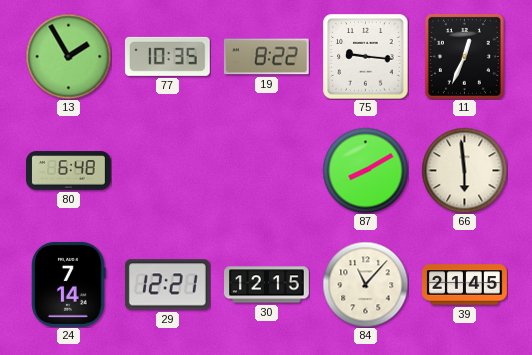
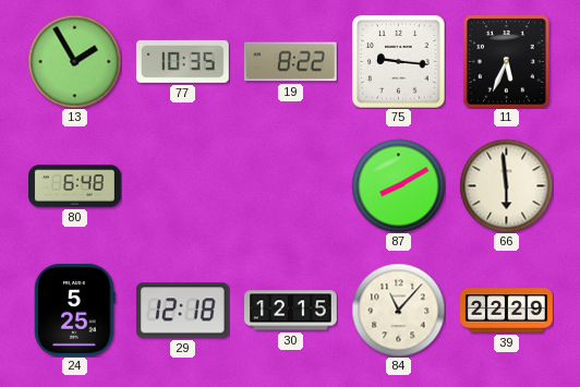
11: 12:34 -> 5:34
24: 7:14 -> 5:25
29: 12:21 -> 12:18
39: 21:45 -> 22:29
